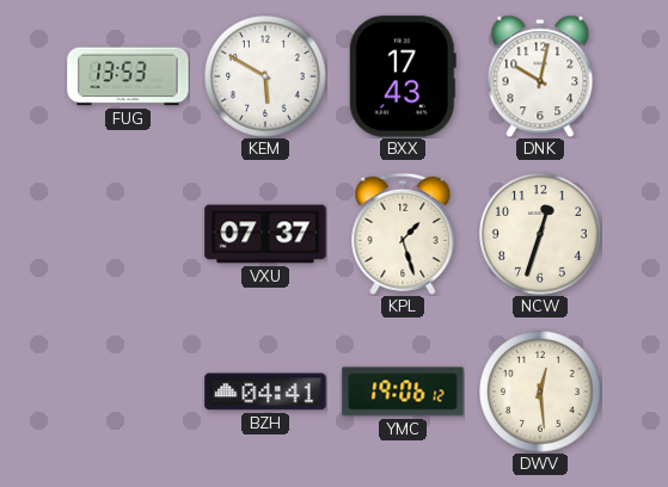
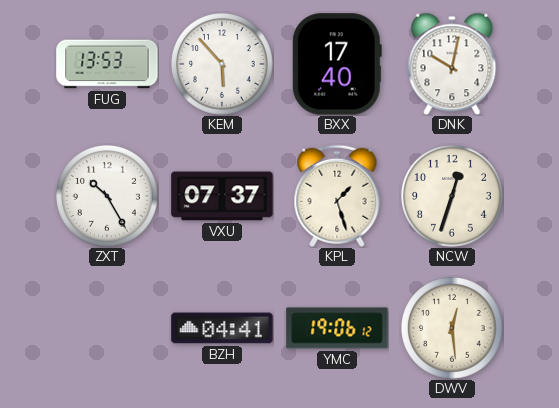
KEM: 5:50 -> 5:53
BXX: 17:43 -> 17:40
ZXT: none -> 10:25
